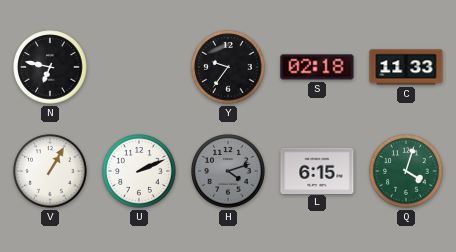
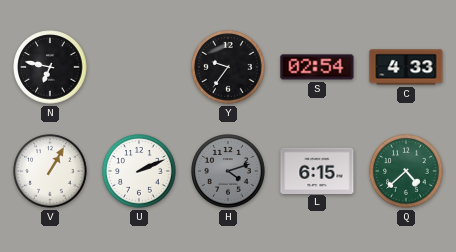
S: 02:18 -> 02:54
C: 11:33 -> 4:33
Q: 4:03 -> 4:38
